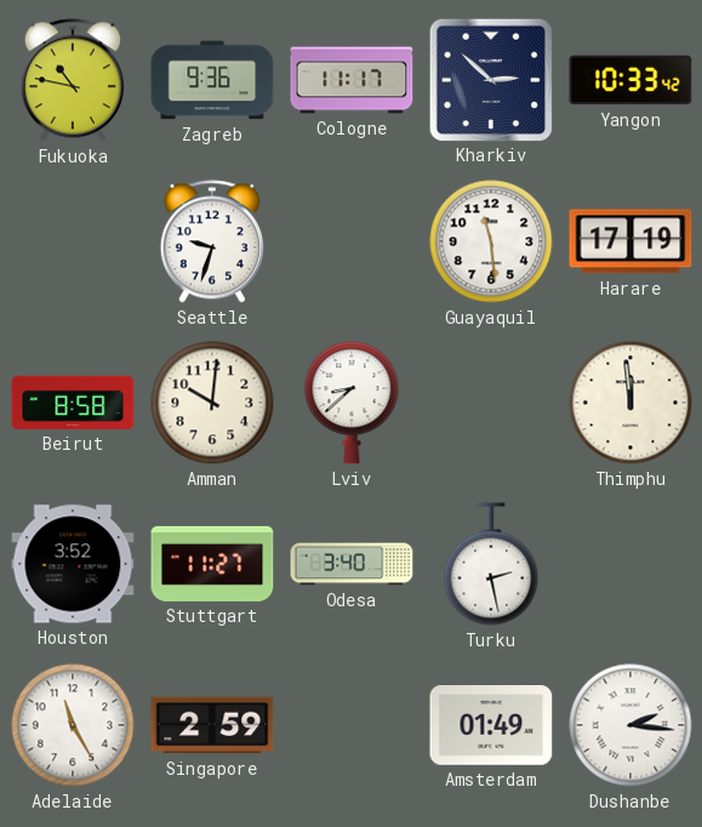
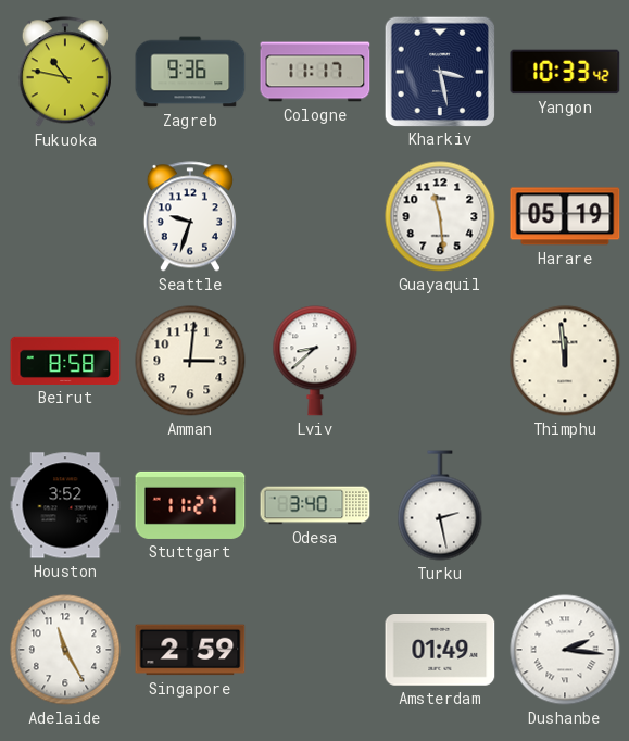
Kharkiv: 2:52 -> 3:28
Harare: 17:19 -> 05:19
Amman: 10:01 -> 3:01
